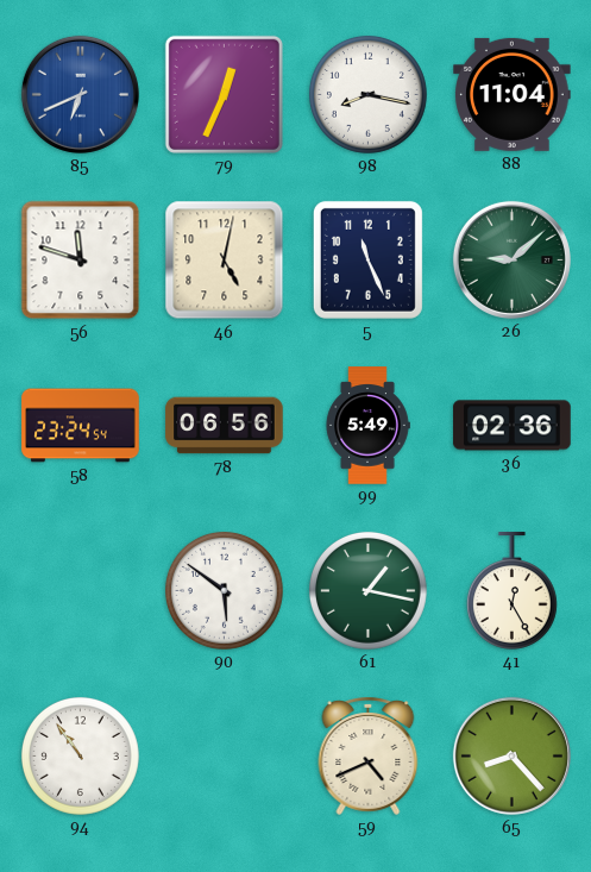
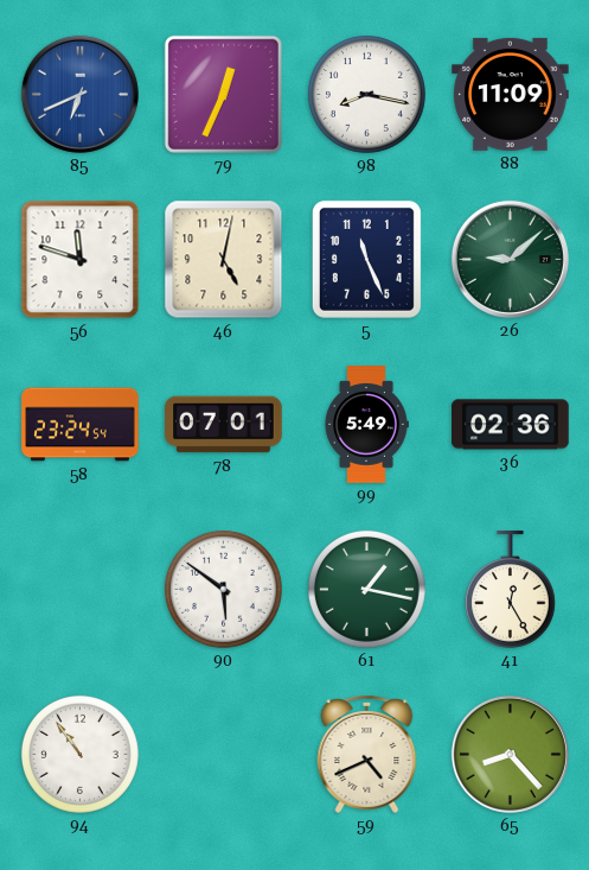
88: 11:04 -> 11:09
78: 06:56 -> 07:01
